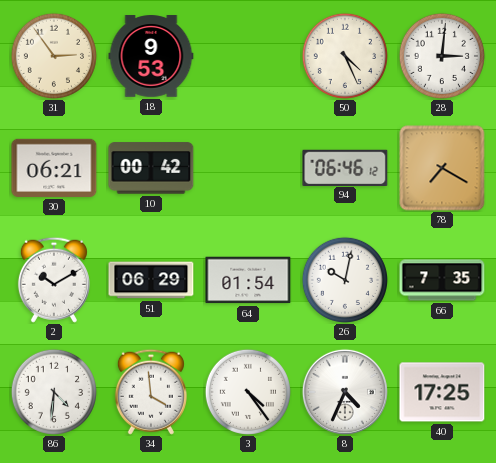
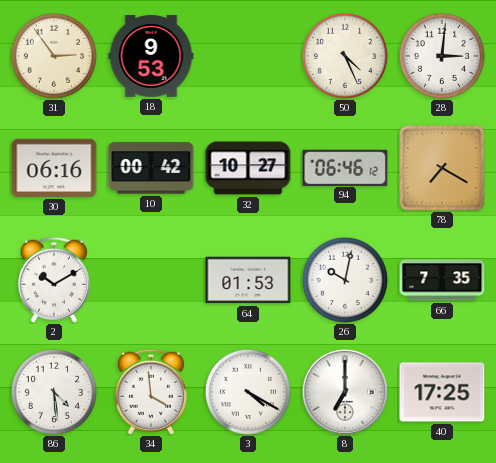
30: 06:21 -> 06:16
32: none -> 10:27
51: 06:29 -> none
64: 01:54 -> 01:53
86: 4:31 -> 4:29
3: 4:24 -> 4:20
8: 4:34 -> 7:00
